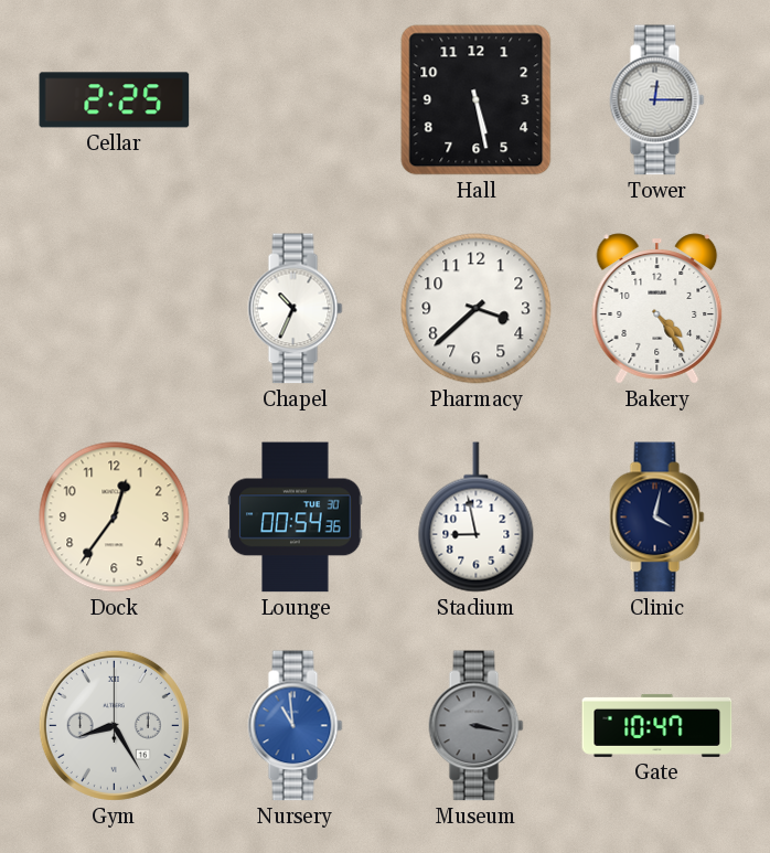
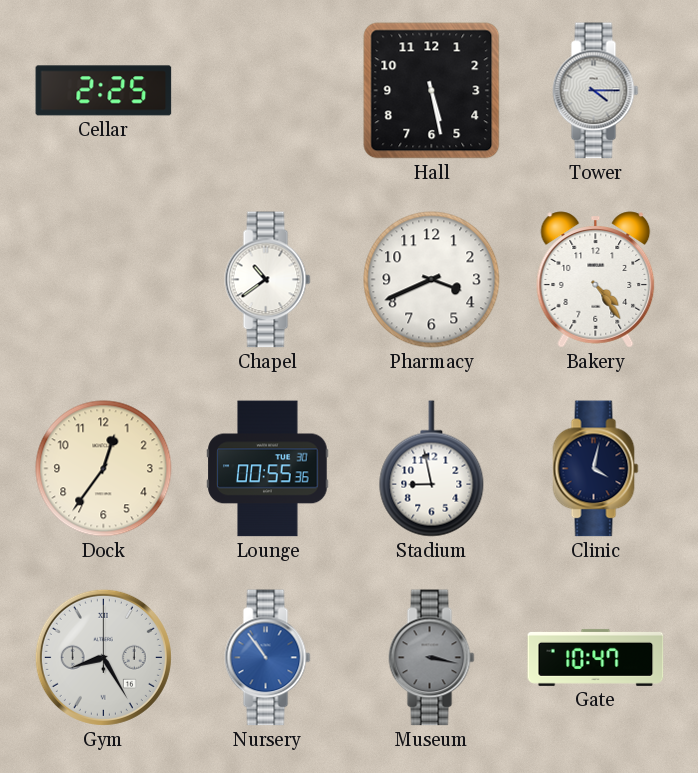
Tower: 12:15 -> 4:15
Chapel: 10:34 -> 10:39
Pharmacy: 3:38 -> 3:41
Lounge: 00:54 -> 00:55
Nursery: 10:59 -> 10:54
